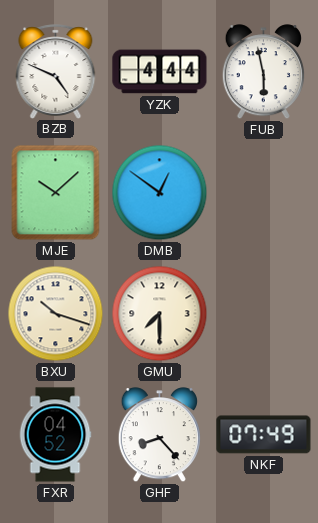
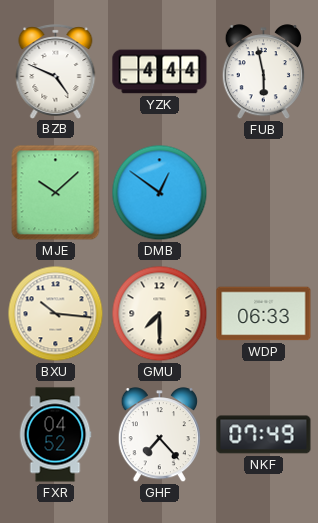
BXU: 10:18 -> 10:16
WDP: none -> 06:33
GHF: 8:23 -> 7:23
